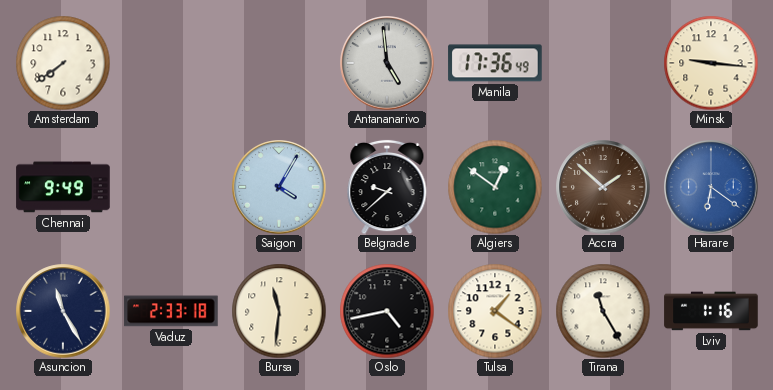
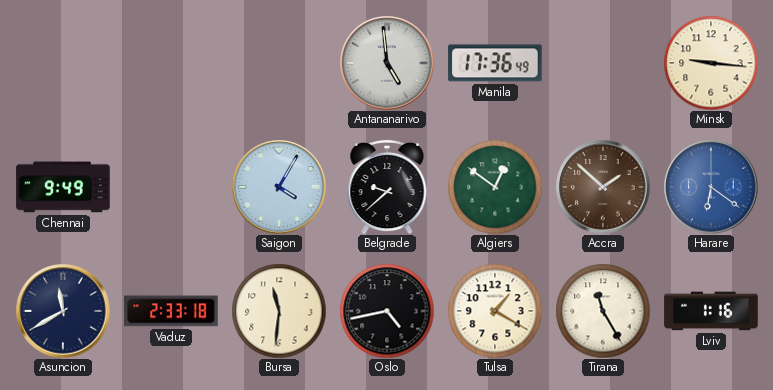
Amsterdam: 7:39 -> none
Asuncion: 11:25 -> 11:40
Tulsa: 1:21 -> 1:20
